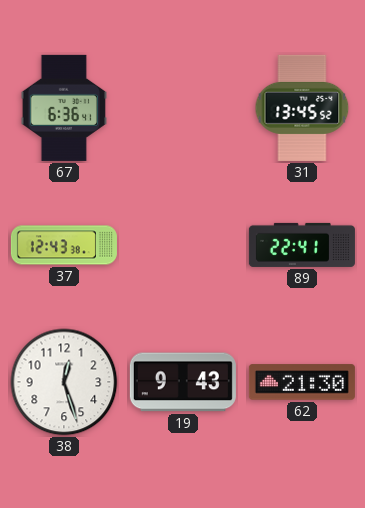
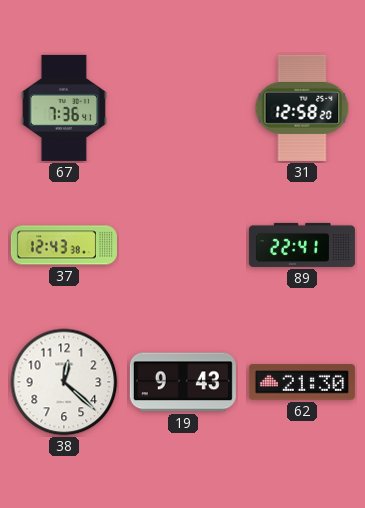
67: 6:36 -> 7:36
31: 13:45 -> 12:58
38: 12:27 -> 12:22
